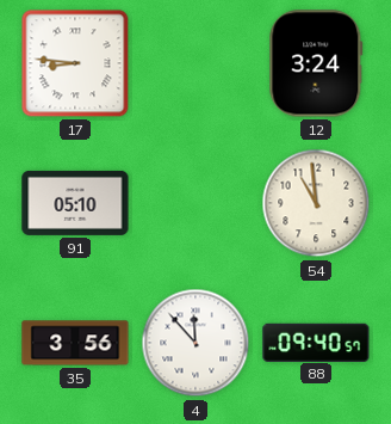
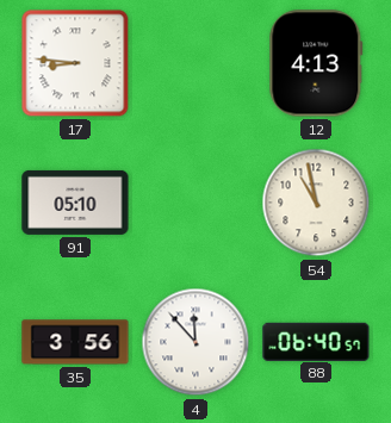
12: 3:24 -> 4:13
54: 10:59 -> 10:58
88: 09:40 -> 06:40
